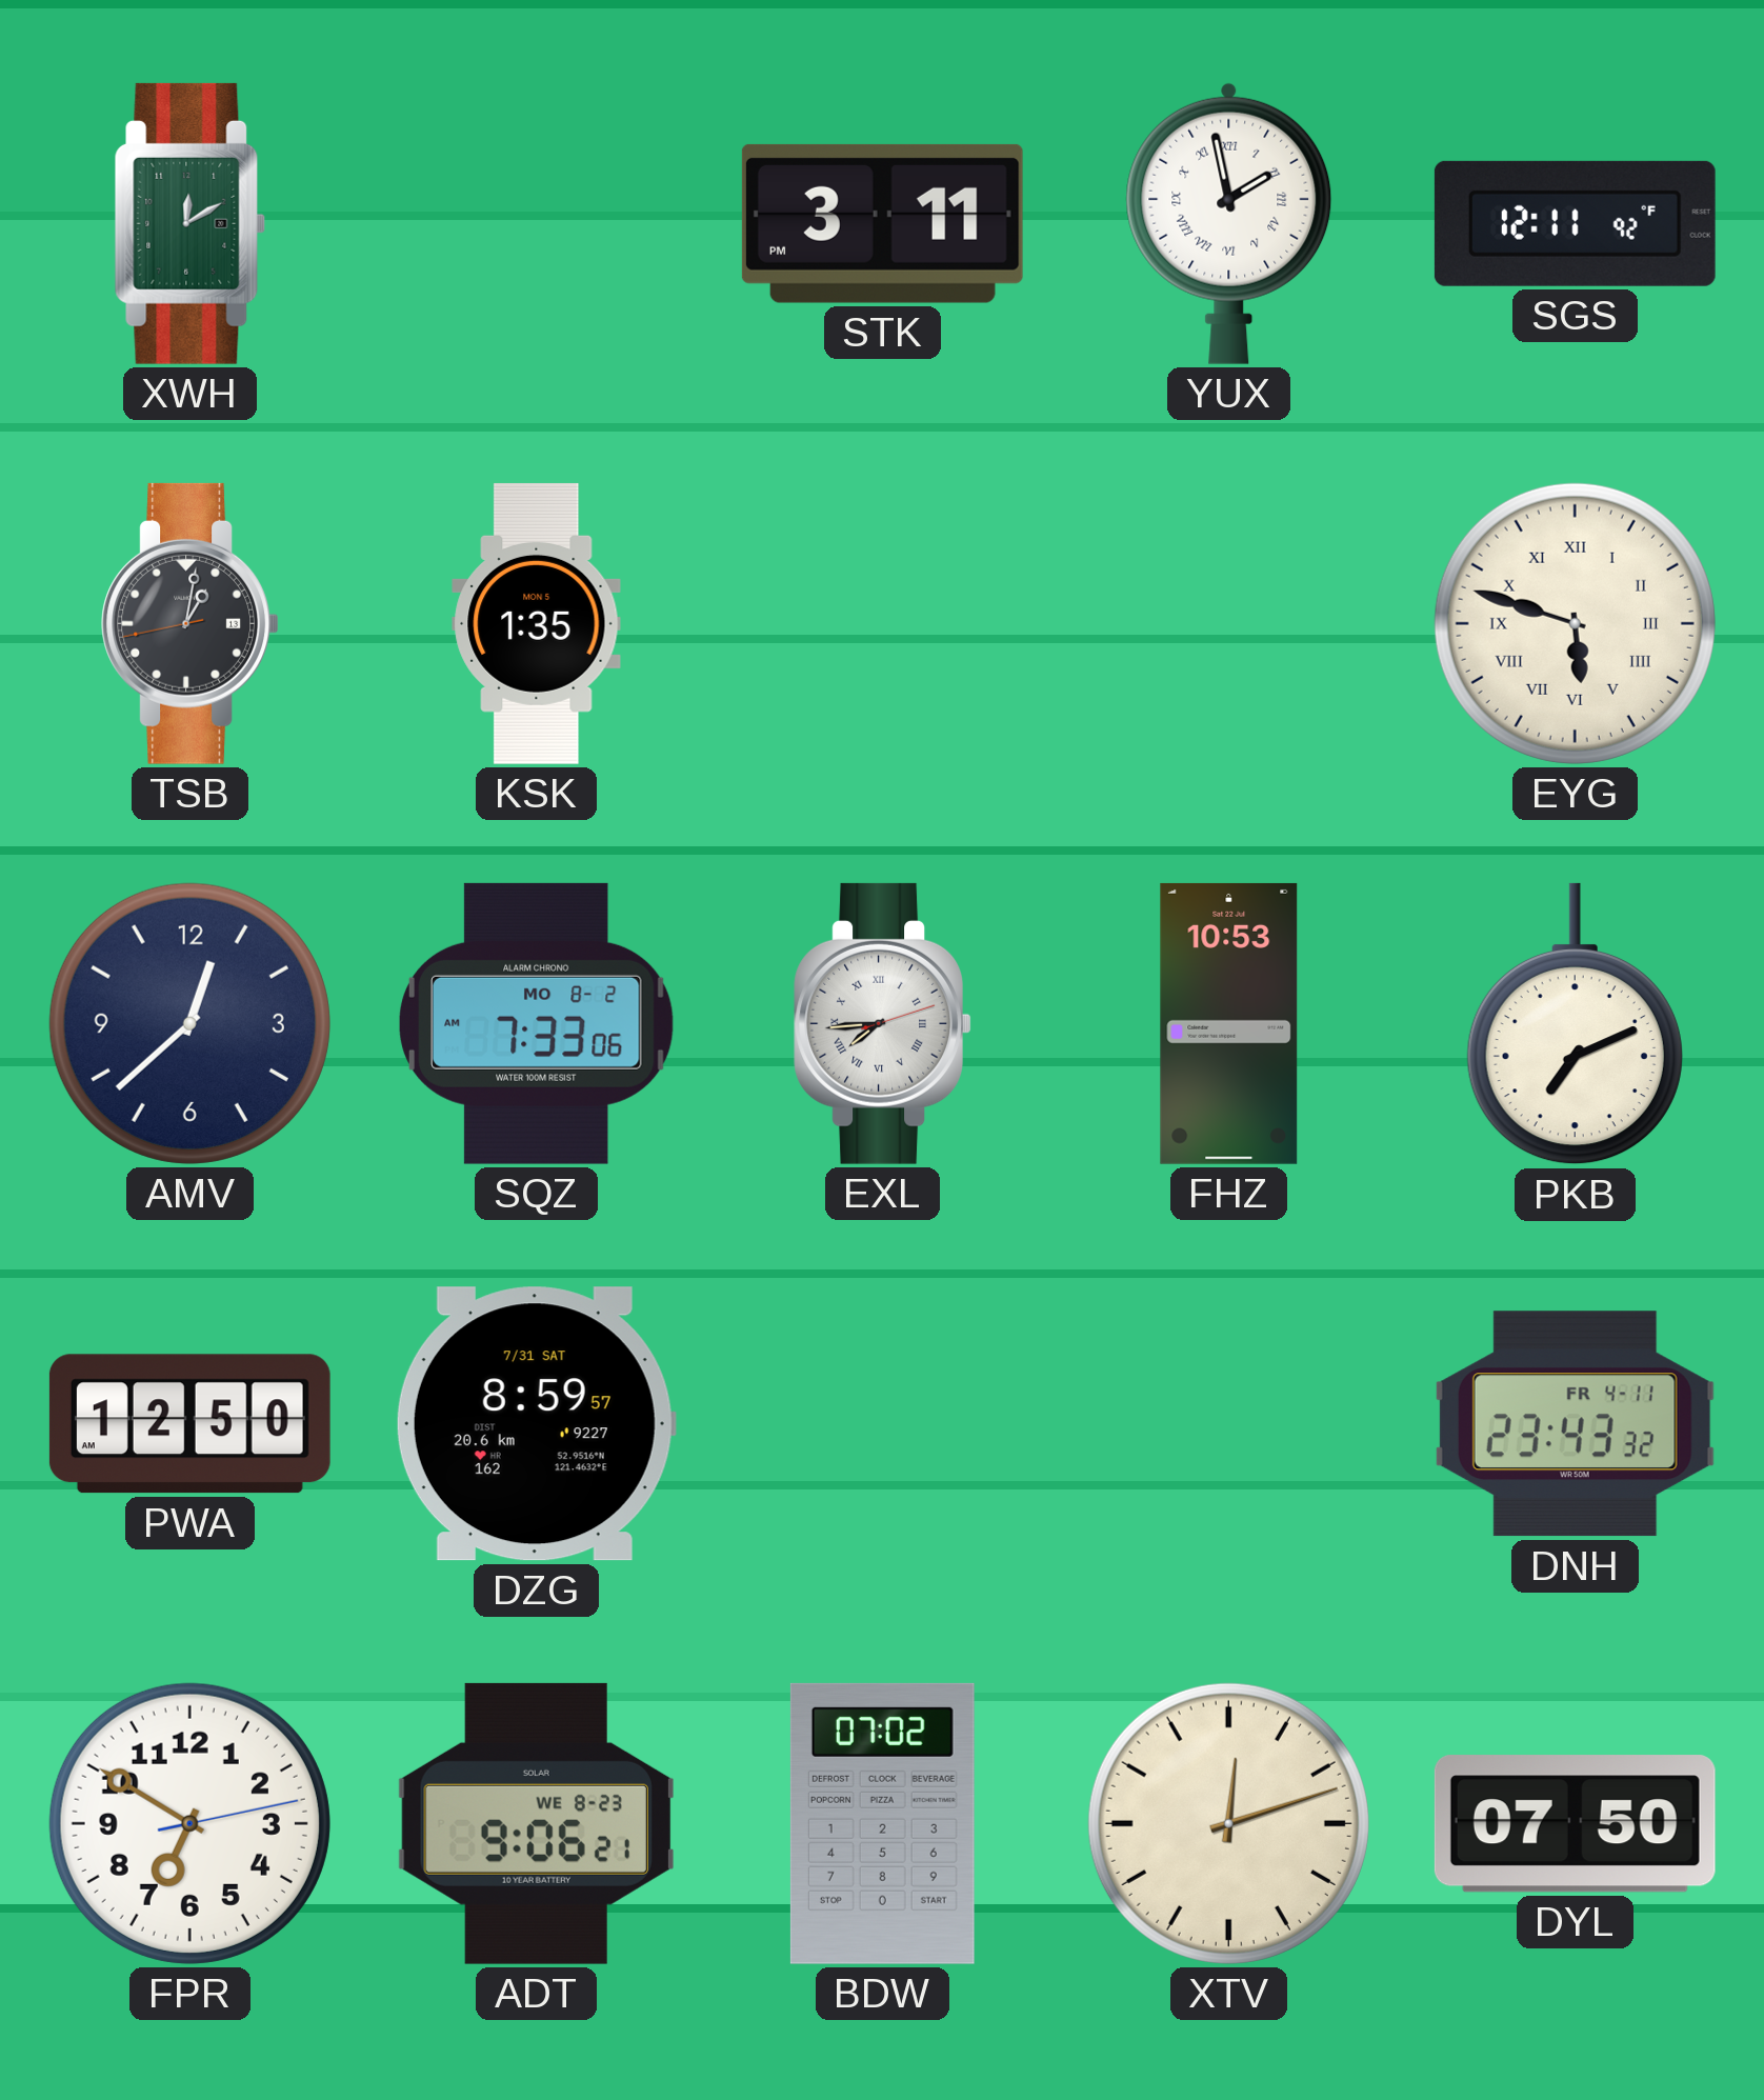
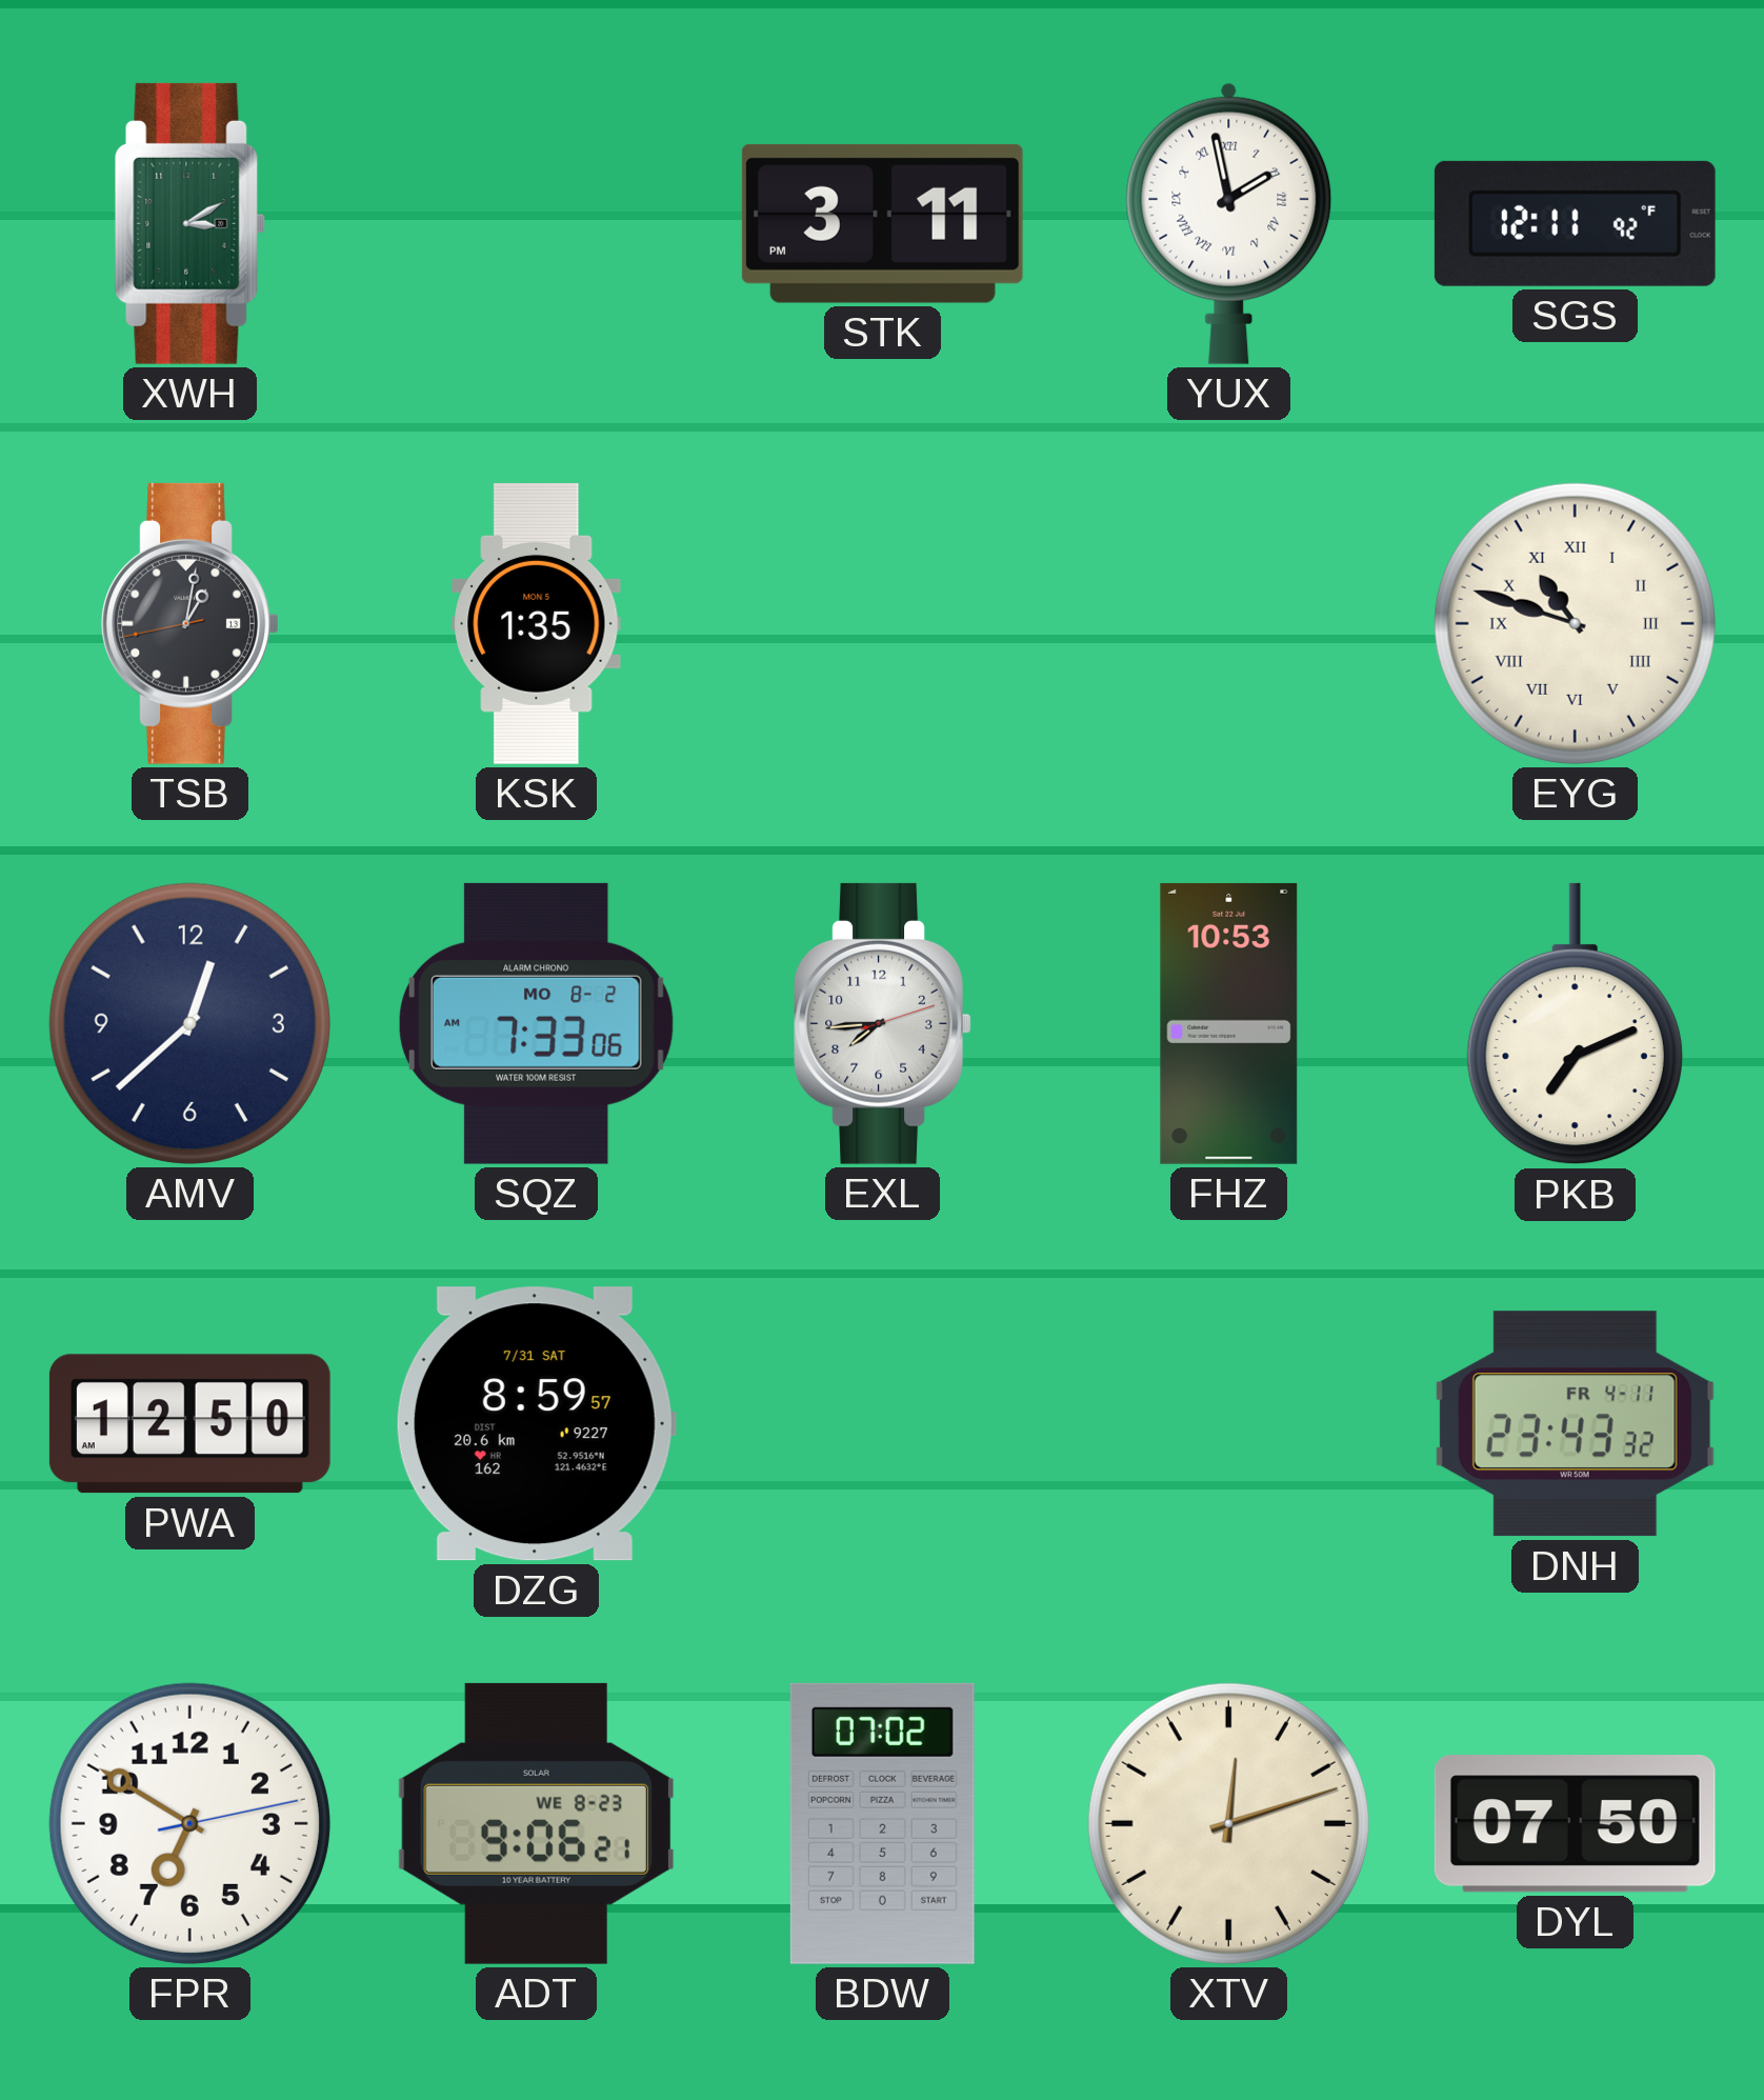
XWH: 12:10 -> 3:10
EYG: 5:48 -> 10:48
EXL numerals: Roman -> Arabic
